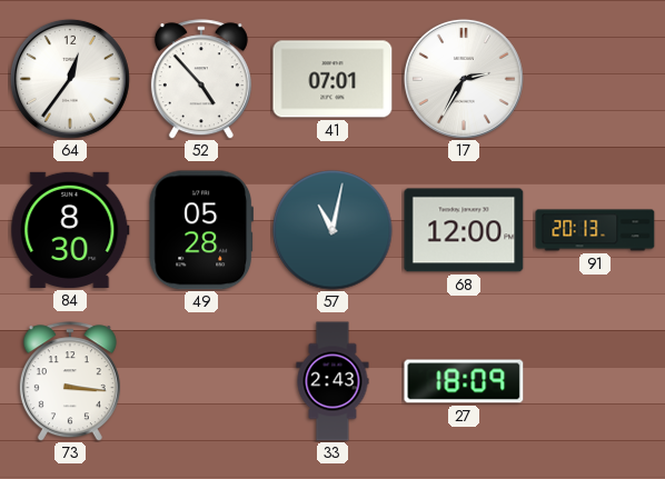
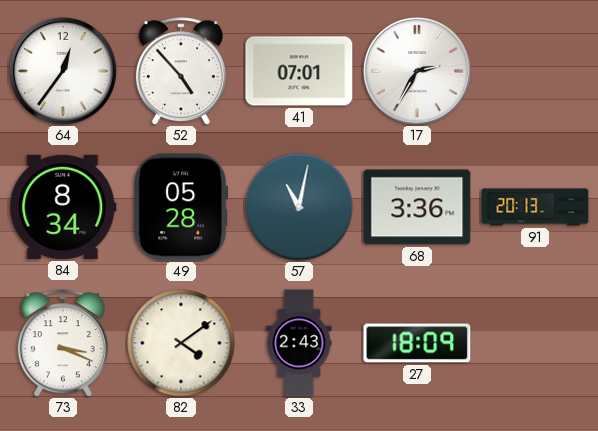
84: 8:30 -> 8:34
68: 12:00 -> 3:36
73: 3:16 -> 3:19
82: none -> 4:09
